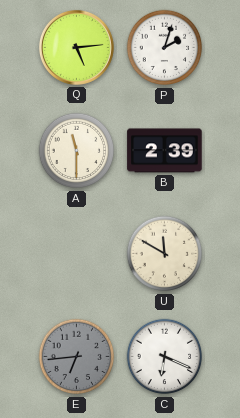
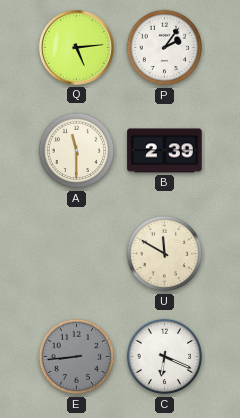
P: 2:03 -> 2:06
E: 6:44 -> 8:44
